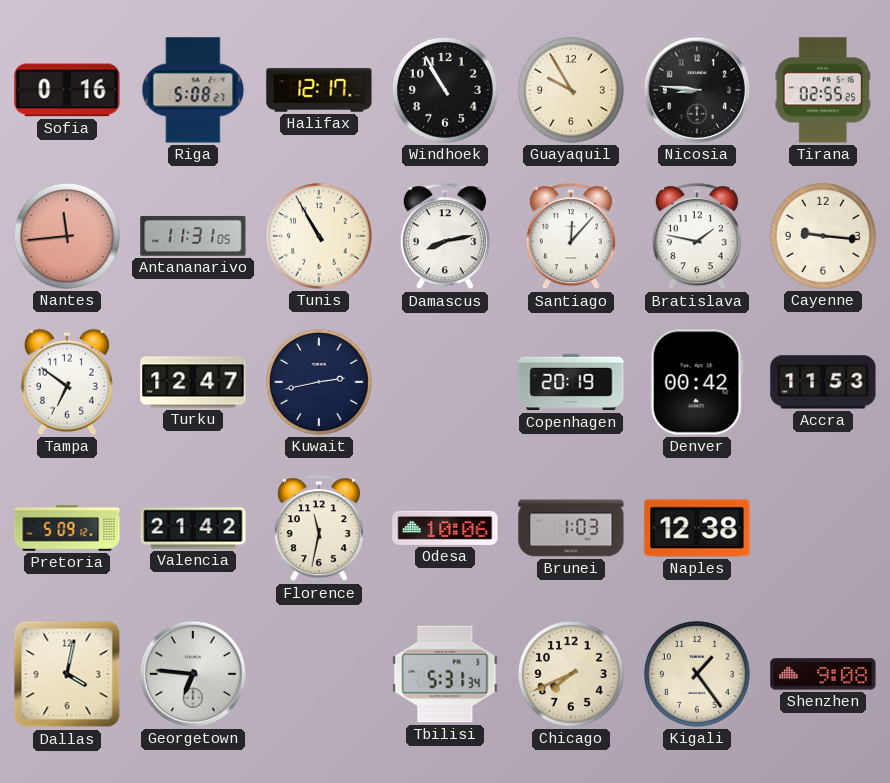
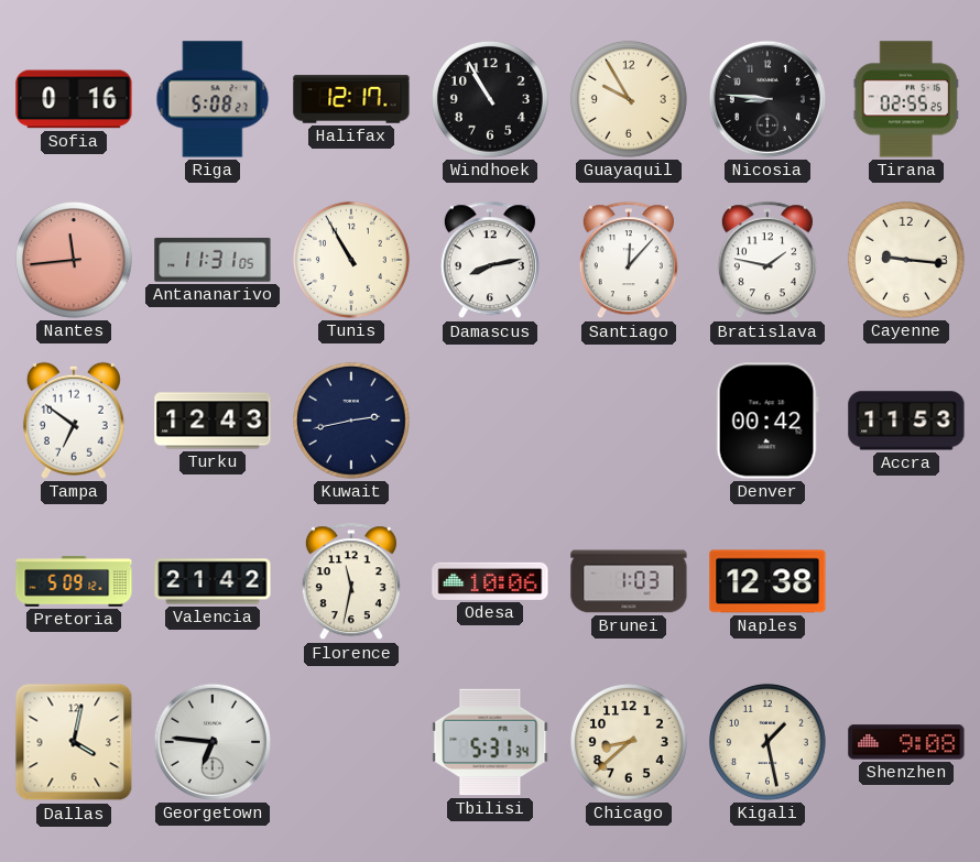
Turku: 12:47 -> 12:43
Copenhagen: 20:19 -> none
Chicago: 7:41 -> 8:38
Kigali: 1:24 -> 1:28
